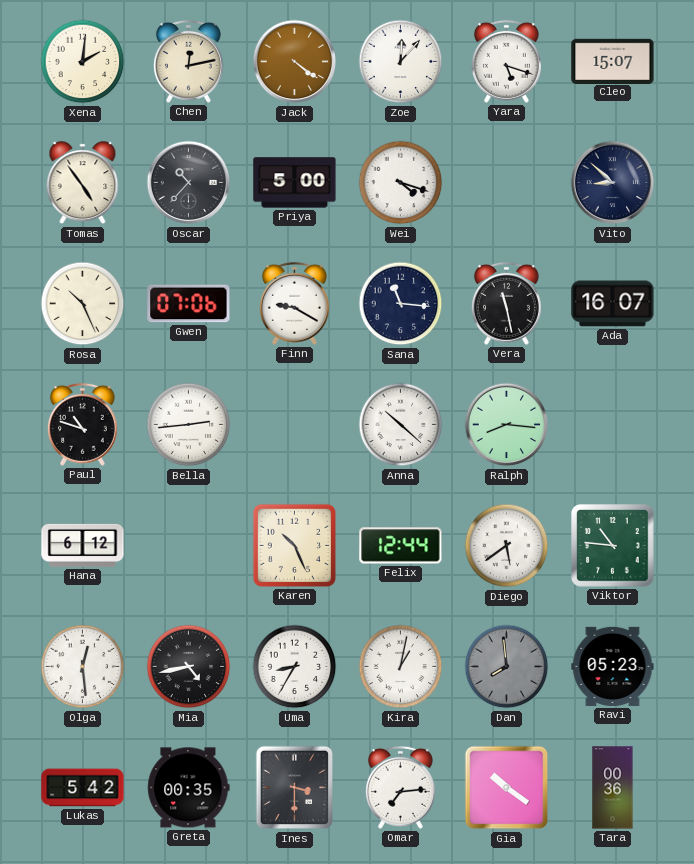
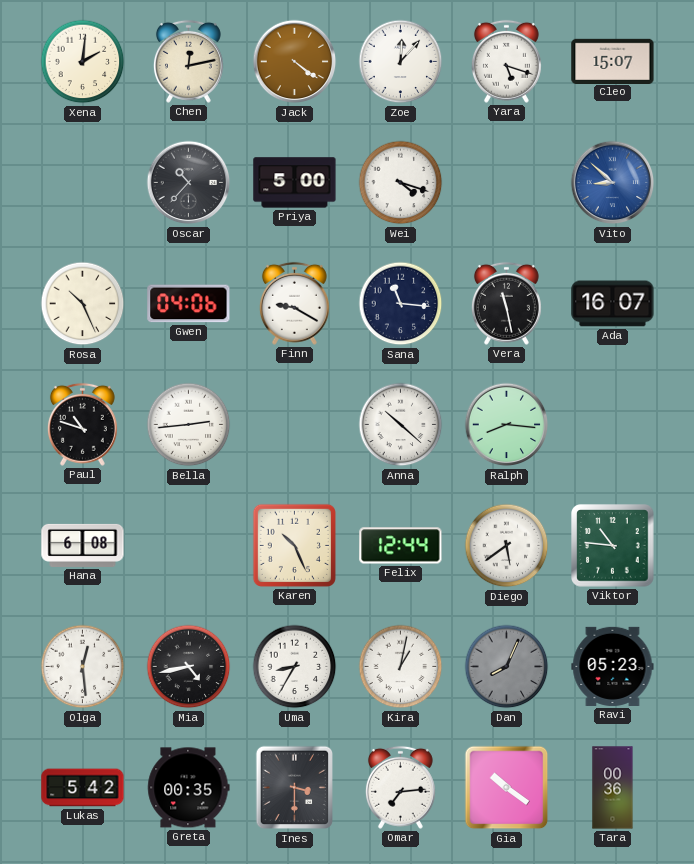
Tomas: 4:54 -> none
Vito dial: navy -> blue
Gwen: 07:06 -> 04:06
Hana: 6:12 -> 6:08
Dan: 7:59 -> 8:04
